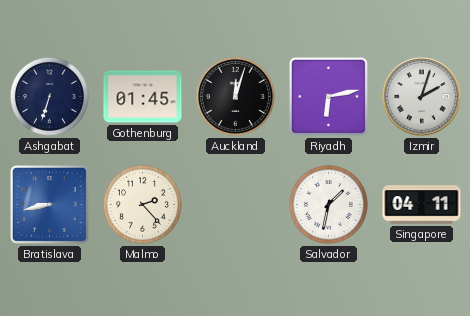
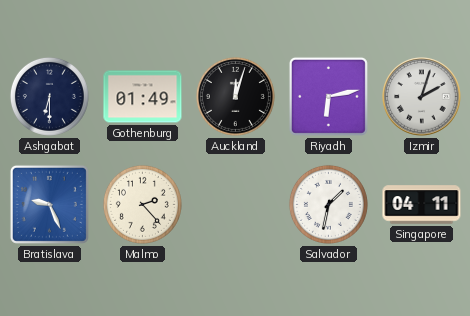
Ashgabat: 6:33 -> 6:30
Gothenburg: 01:45 -> 01:49
Bratislava: 8:43 -> 9:26
